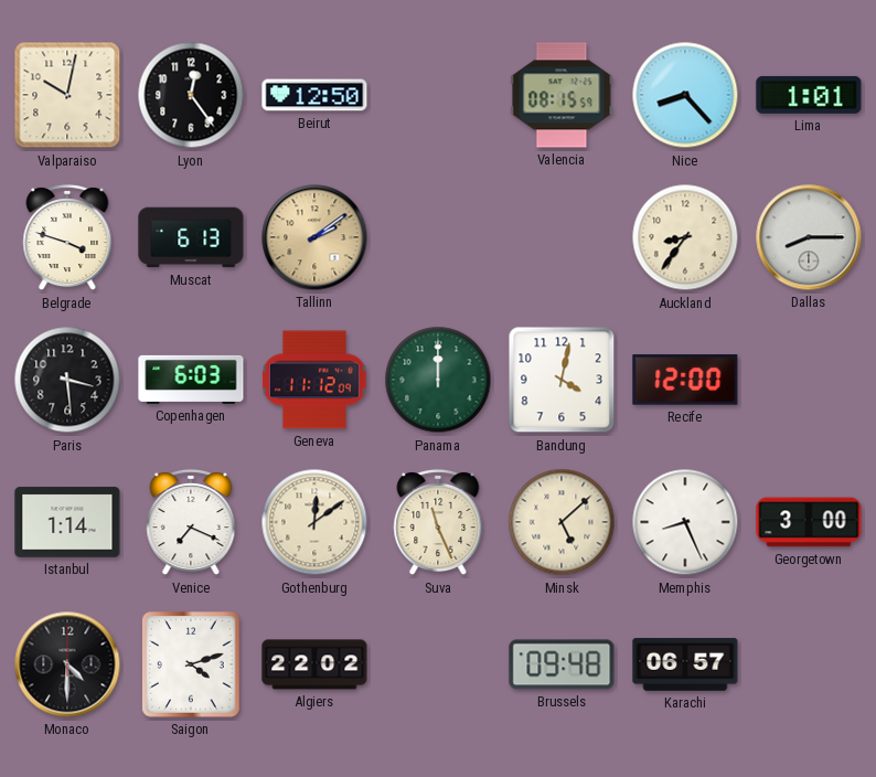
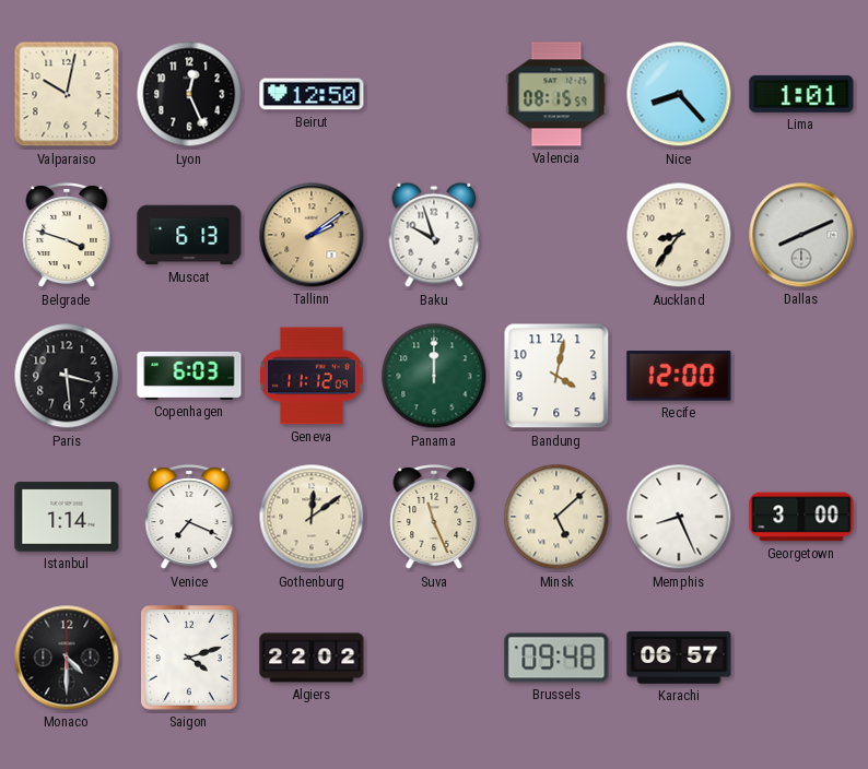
Lyon: 12:24 -> 12:26
Baku: none -> 9:57
Dallas: 8:15 -> 8:11
